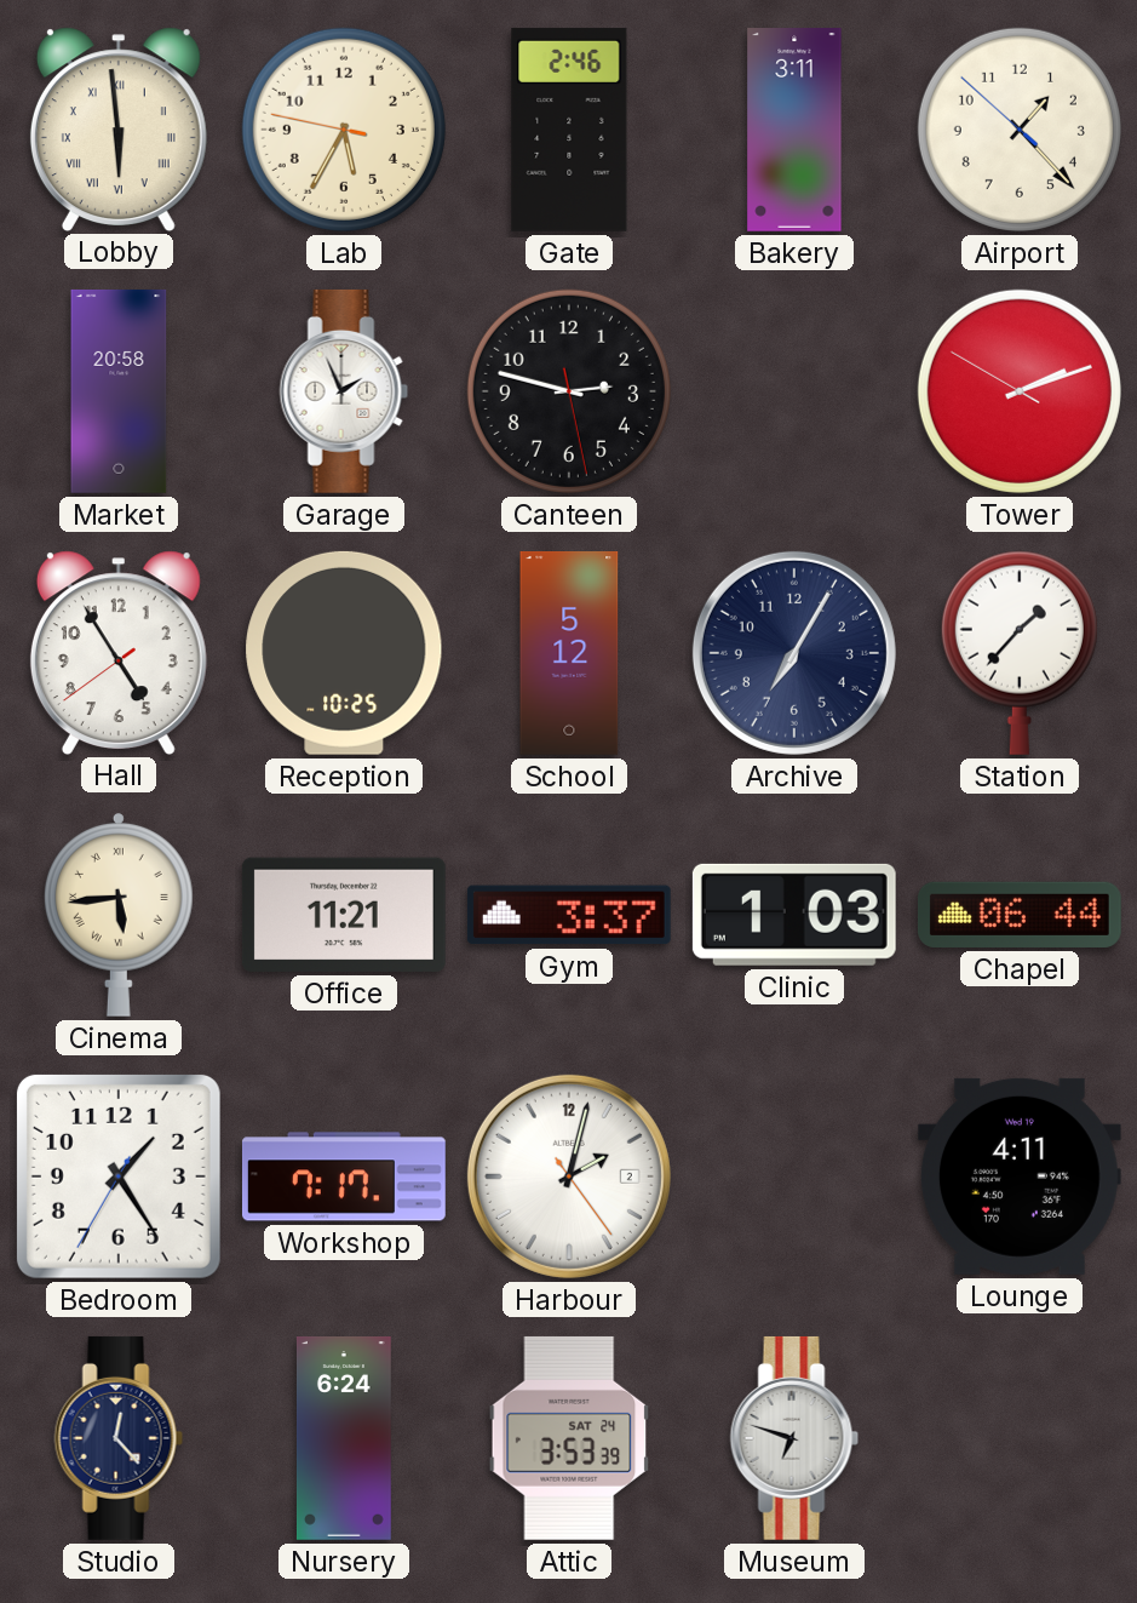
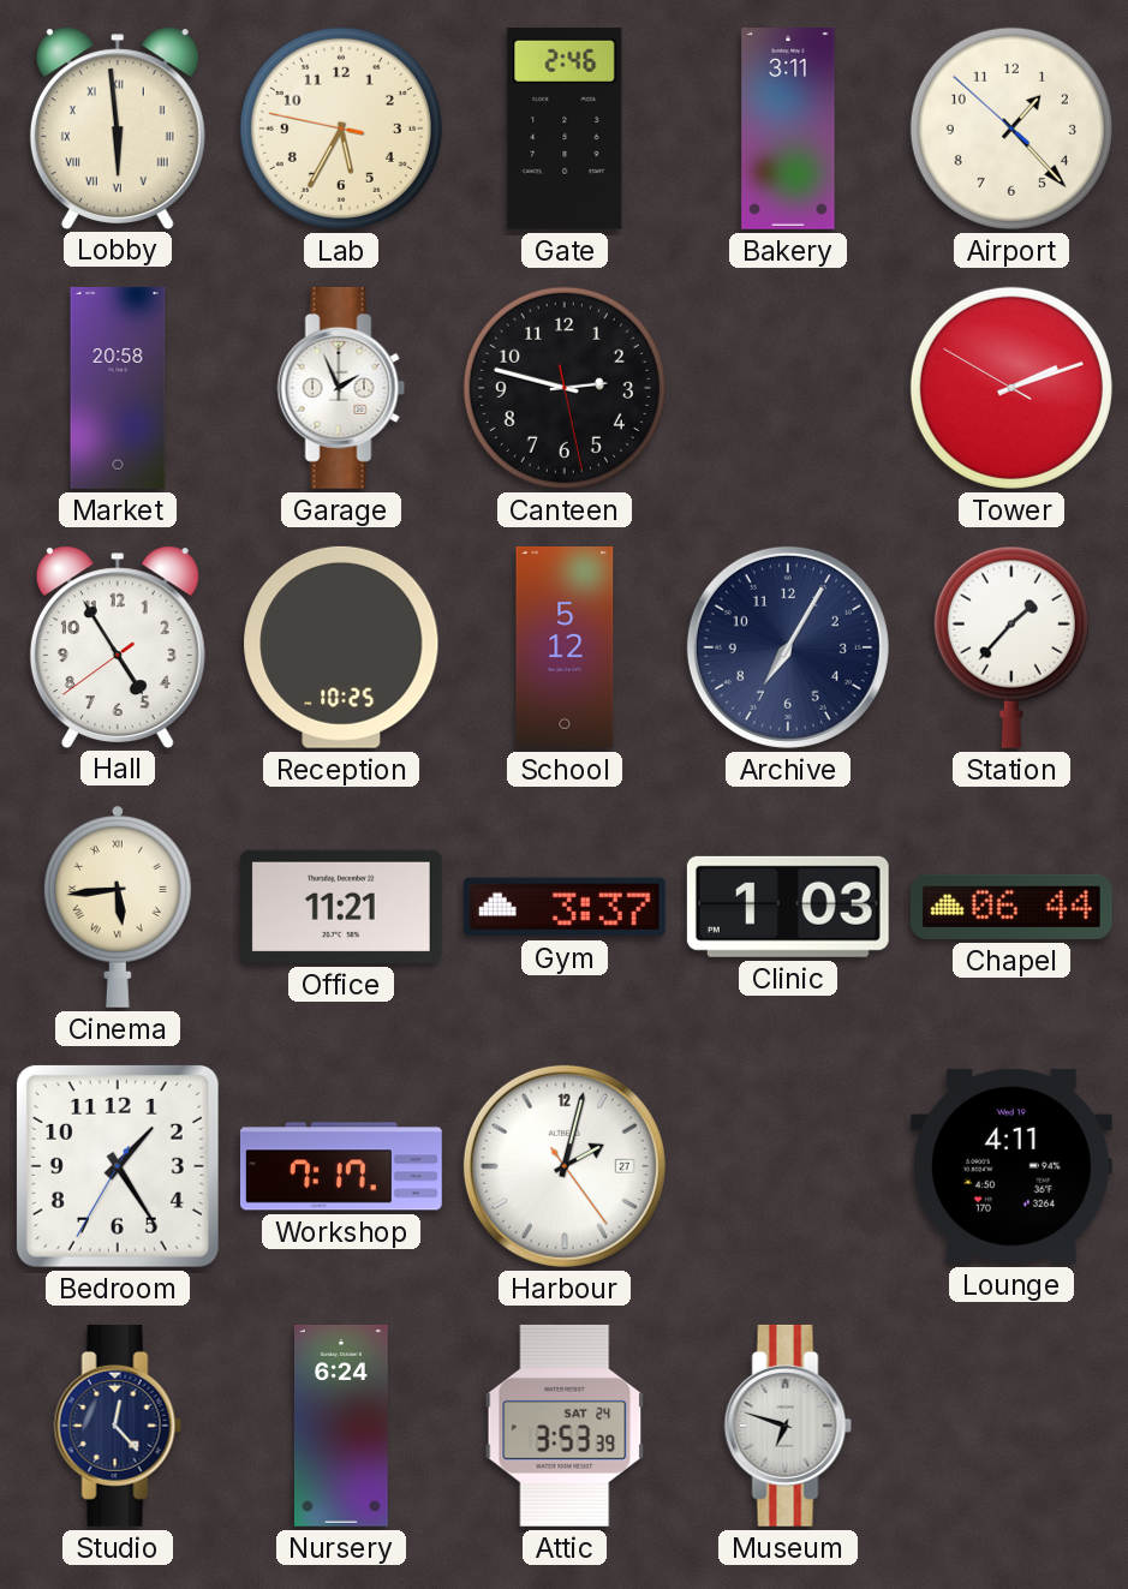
Harbour date: 2 -> 27
